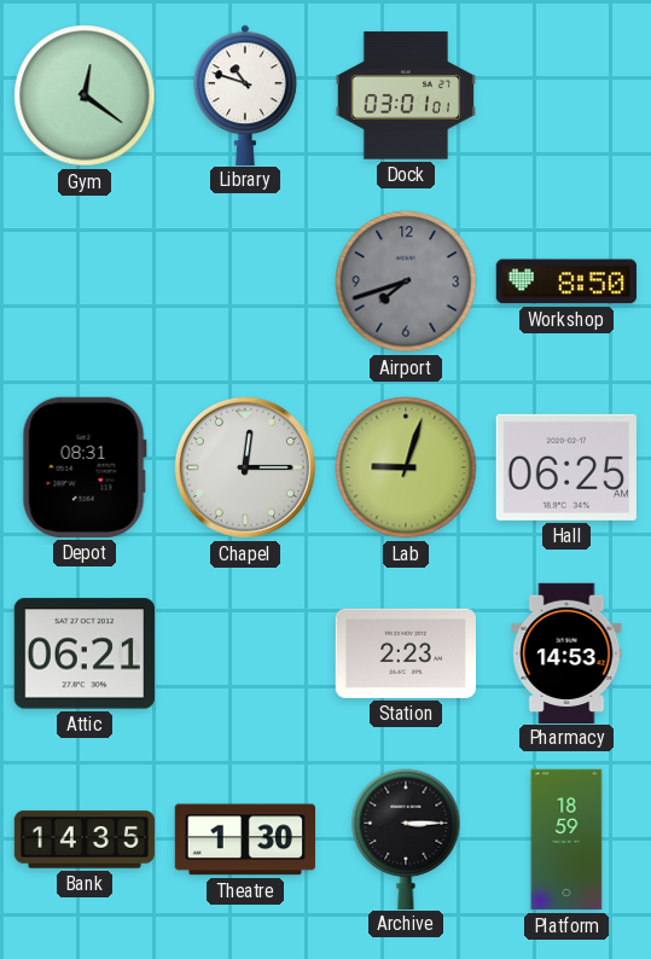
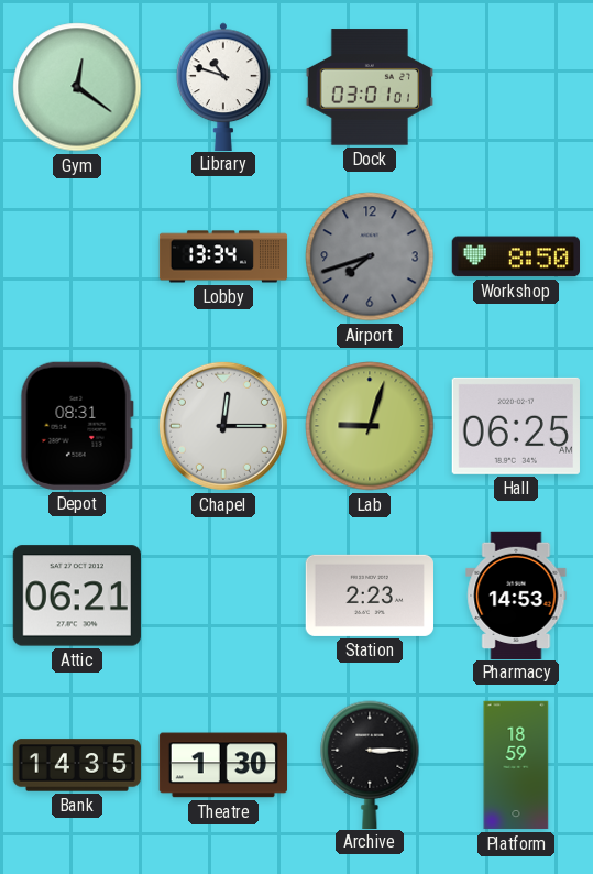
Lobby: none -> 13:34
